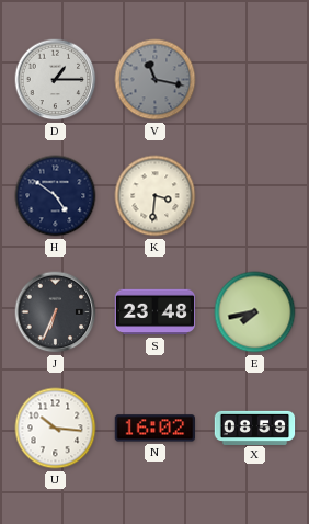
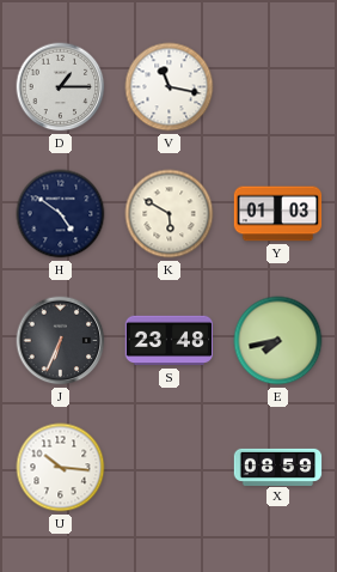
V dial: grey -> white
K: 3:31 -> 5:50
Y: none -> 01:03
N: 16:02 -> none
